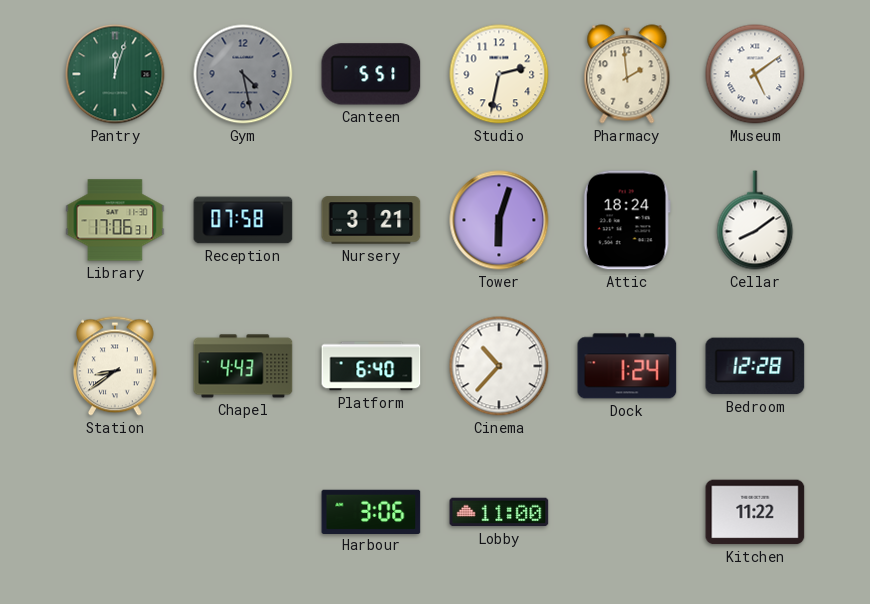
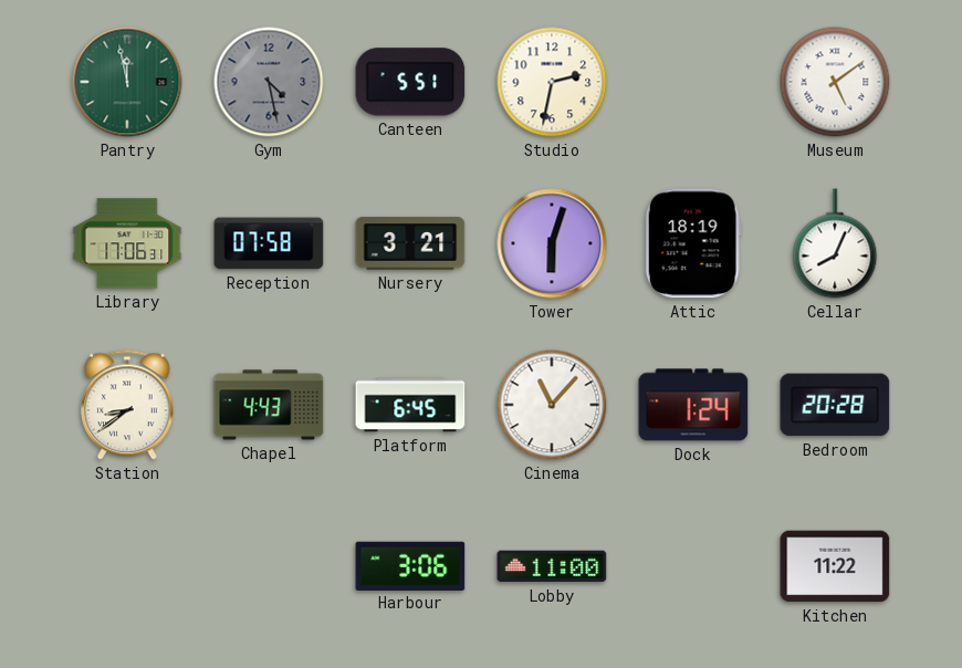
Pantry: 12:03 -> 11:58
Pharmacy: 1:59 -> none
Attic: 18:24 -> 18:19
Cellar: 8:09 -> 8:04
Platform: 6:40 -> 6:45
Cinema: 10:37 -> 11:07
Bedroom: 12:28 -> 20:28
